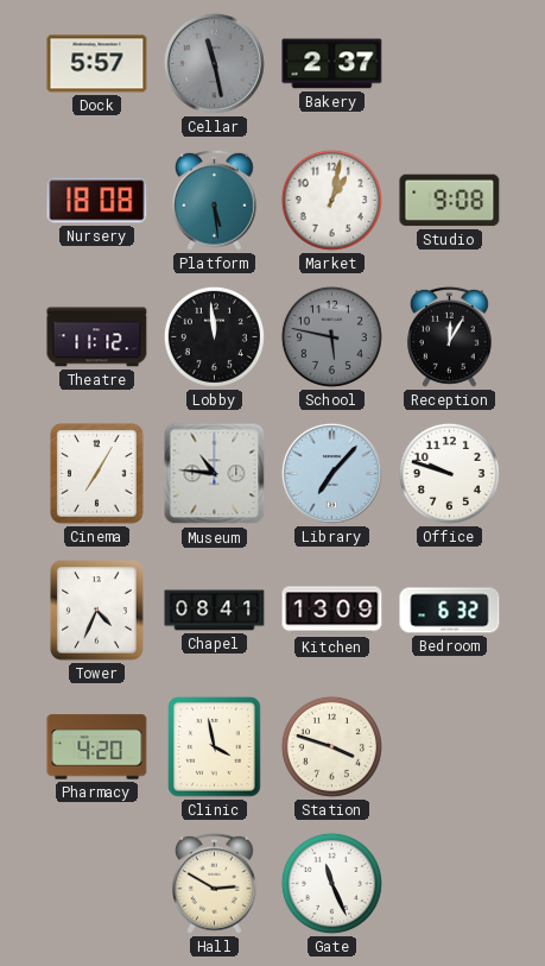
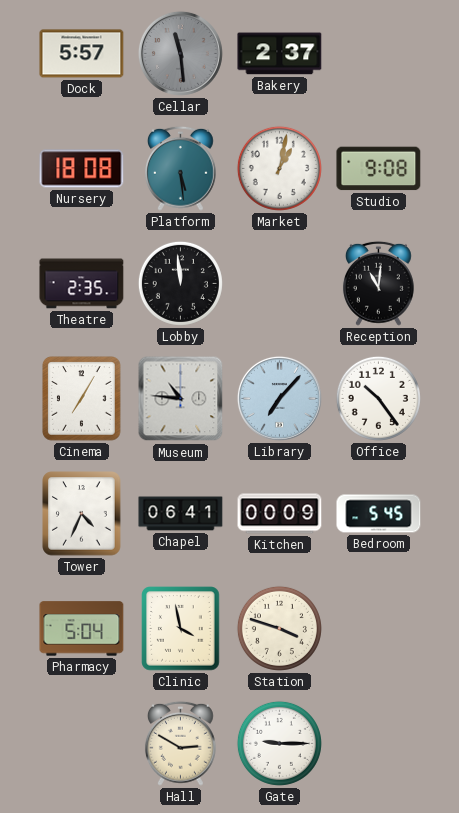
Cellar: 11:28 -> 11:29
Theatre: 11:12 -> 2:35
School: 5:47 -> none
Reception: 12:05 -> 11:01
Office: 9:48 -> 10:24
Chapel: 08:41 -> 06:41
Kitchen: 13:09 -> 00:09
Bedroom: 6:32 -> 5:45
Pharmacy: 4:20 -> 5:04
Gate: 11:26 -> 9:15
